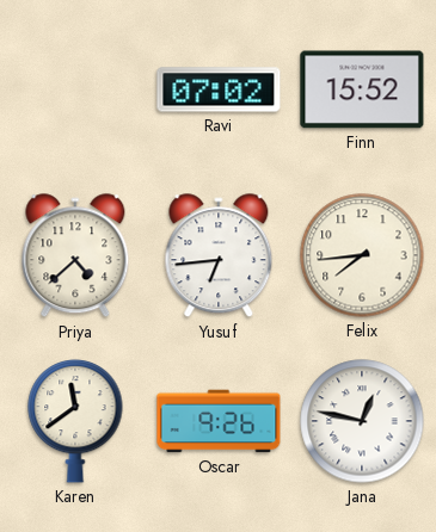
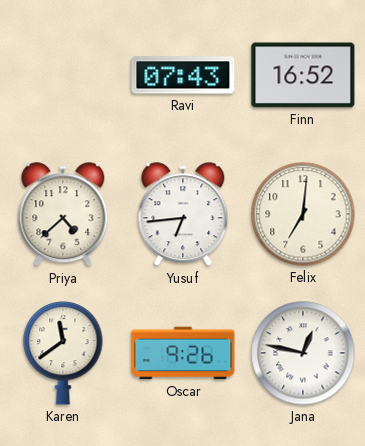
Ravi: 07:02 -> 07:43
Finn: 15:52 -> 16:52
Felix: 7:44 -> 7:01
